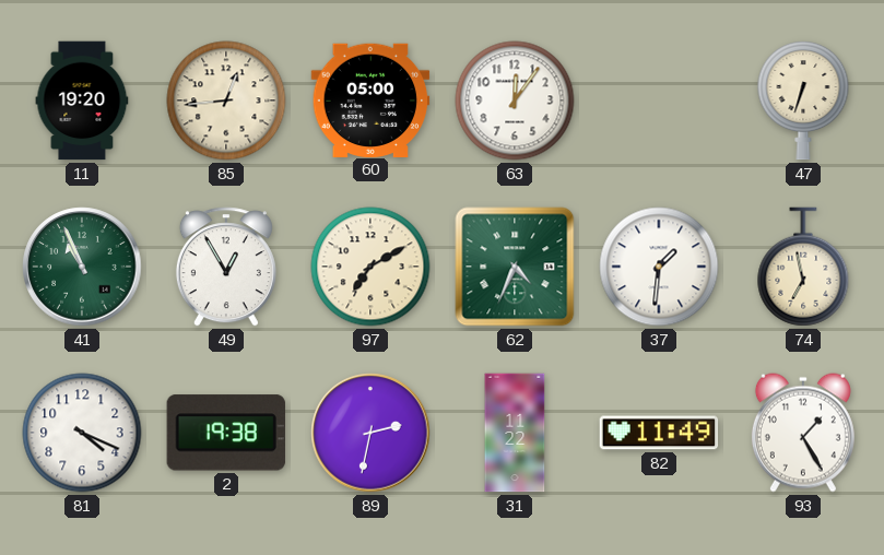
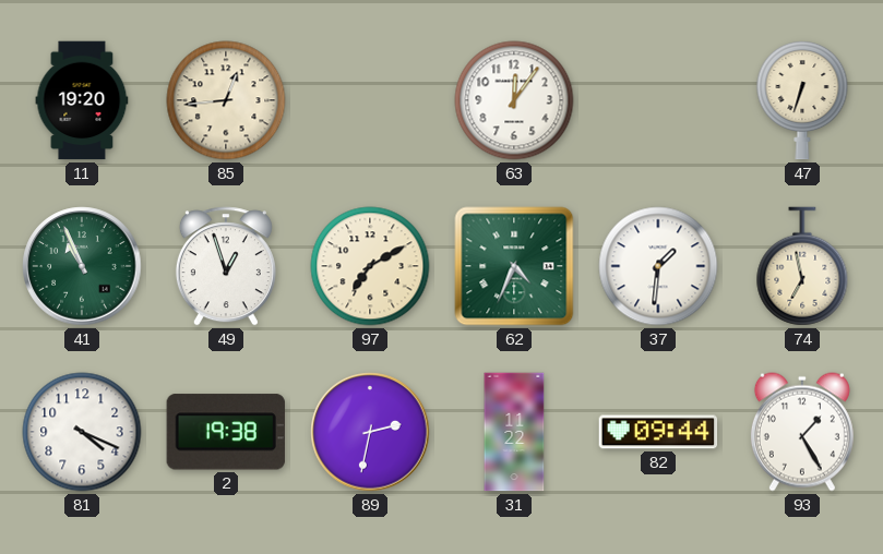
60: 05:00 -> none
49: 12:55 -> 12:57
82: 11:49 -> 09:44
